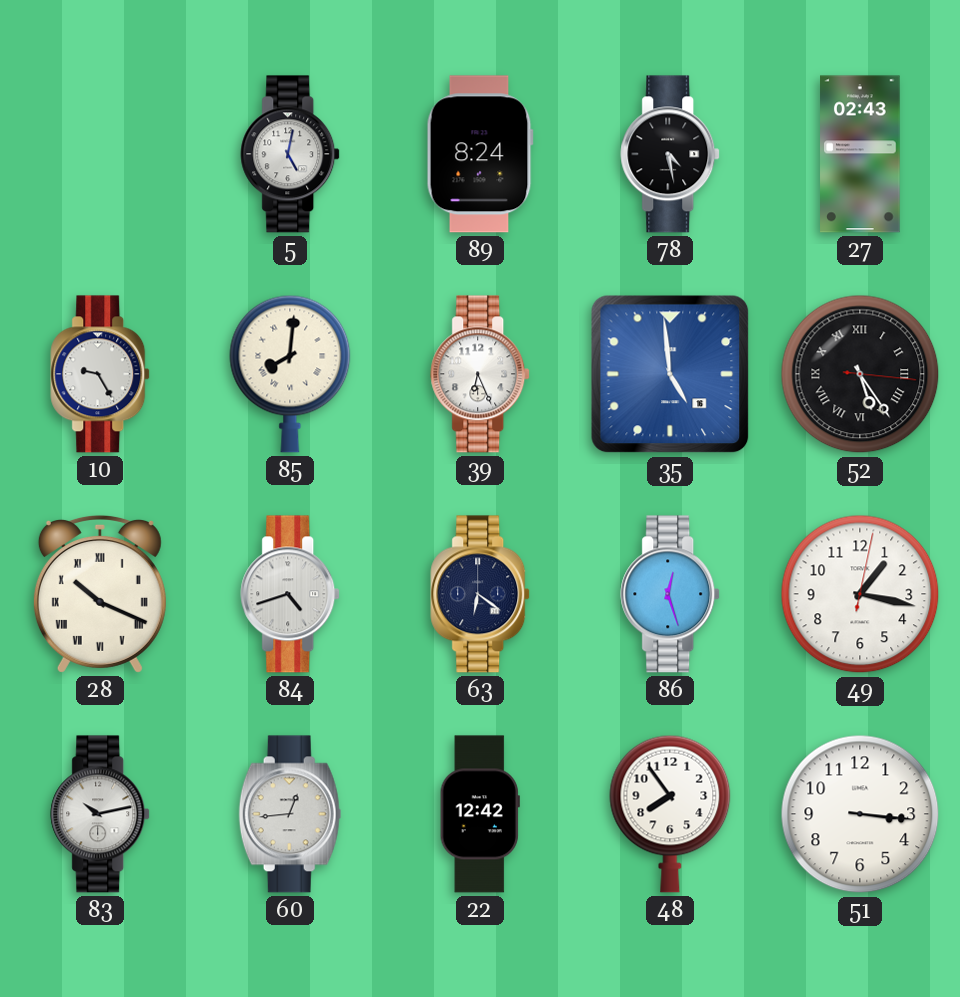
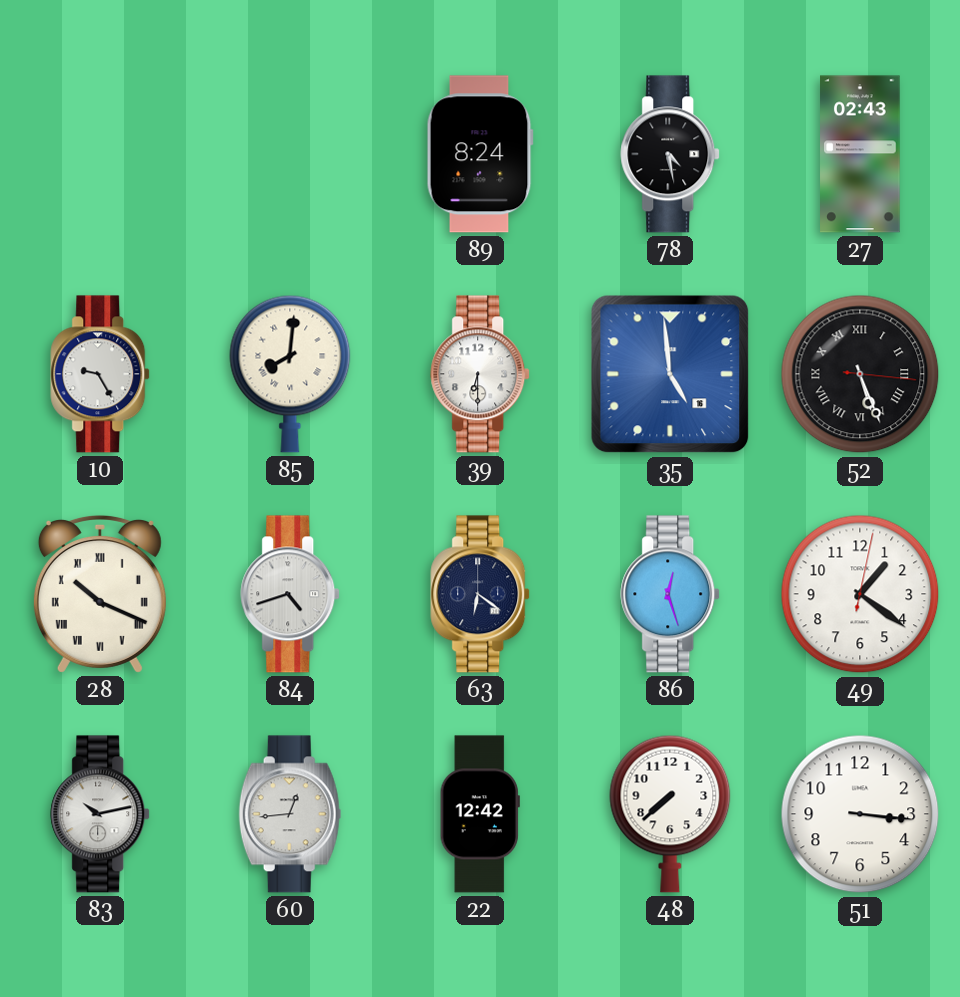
5: 5:02 -> none
39: 6:26 -> 6:30
52: 5:24 -> 5:26
49: 1:17 -> 1:21
48: 7:54 -> 7:38
